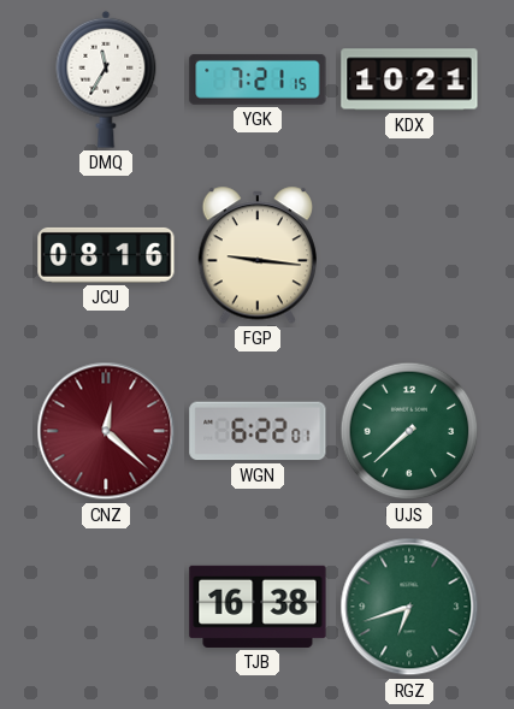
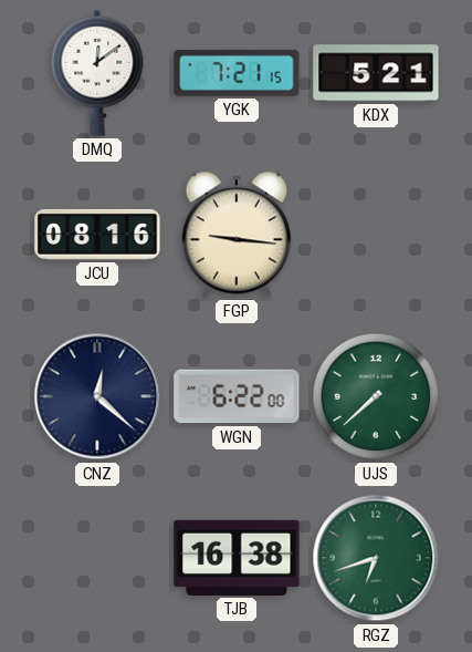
DMQ: 11:35 -> 12:09
KDX: 10:21 -> 5:21
CNZ dial: burgundy -> navy
WGN: 6:22:01 -> 6:22:00
